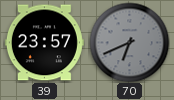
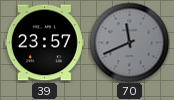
70: 6:41 -> 11:41
